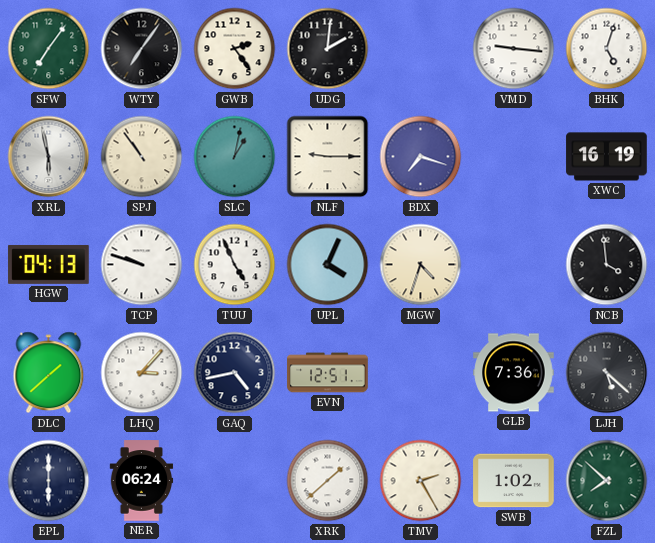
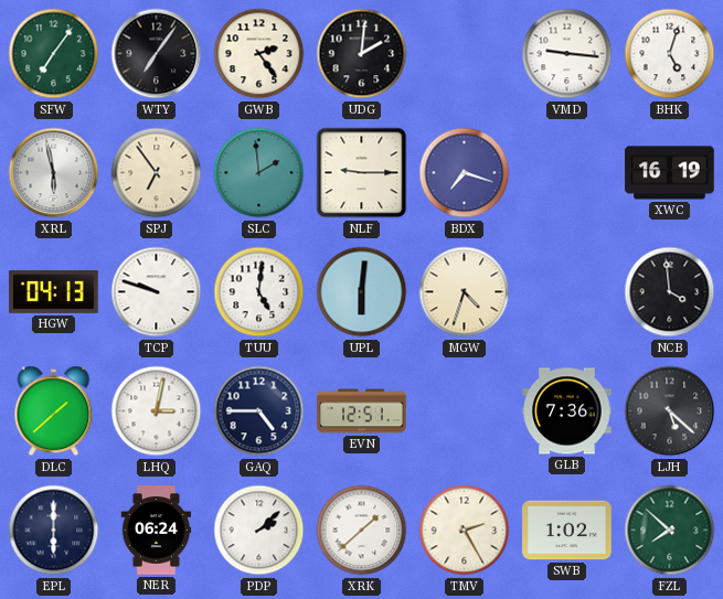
SPJ: 10:54 -> 6:54
SLC: 1:02 -> 1:59
TUU: 4:56 -> 5:01
UPL: 4:04 -> 6:01
LHQ: 3:07 -> 3:02
GAQ: 4:43 -> 4:45
PDP: none -> 2:08
